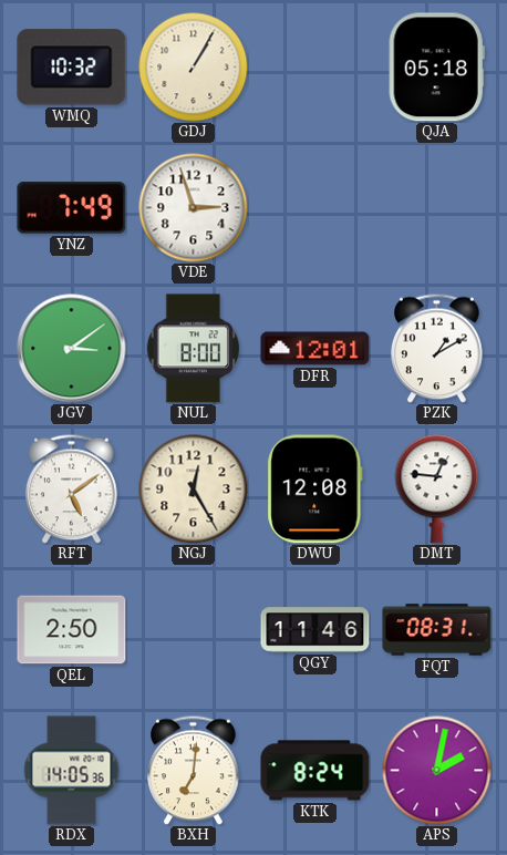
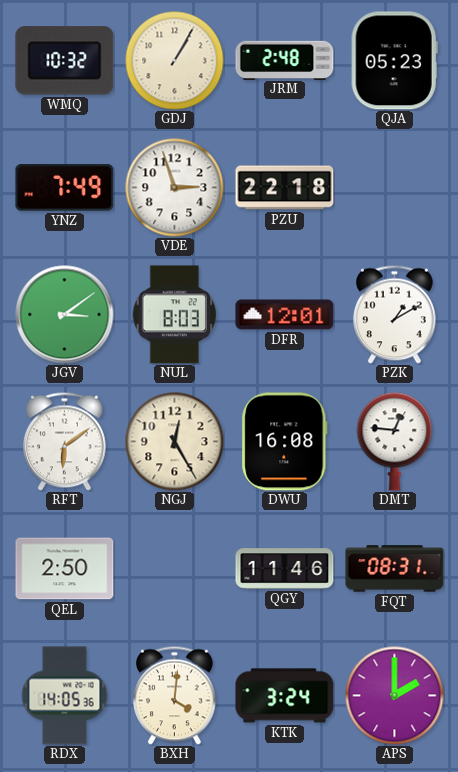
JRM: none -> 2:48
QJA: 05:18 -> 05:23
PZU: none -> 22:18
NUL: 8:00 -> 8:03
RFT: 5:09 -> 6:09
DWU: 12:08 -> 16:08
BXH: 7:01 -> 4:01
KTK: 8:24 -> 3:24
APS: 2:02 -> 2:00
